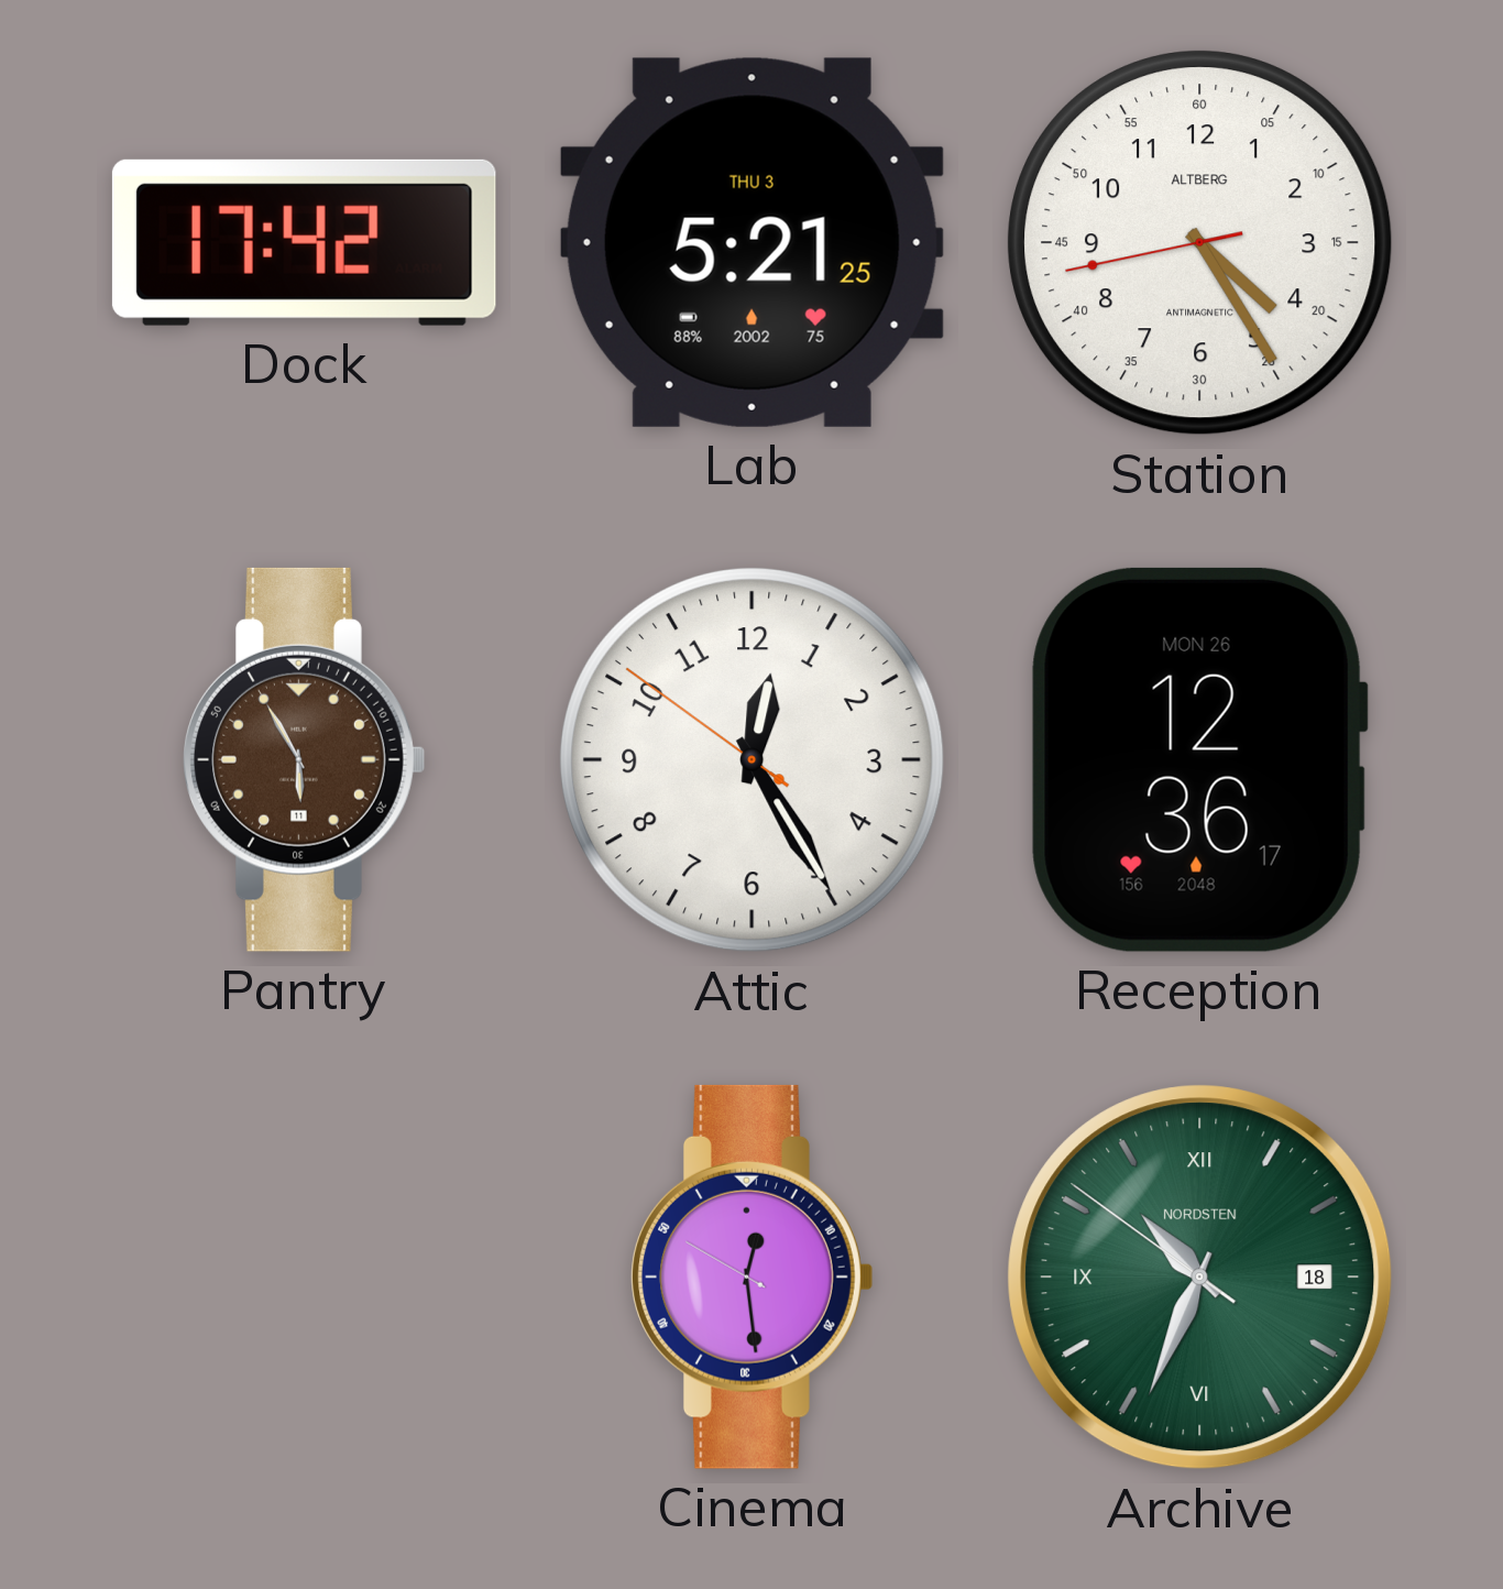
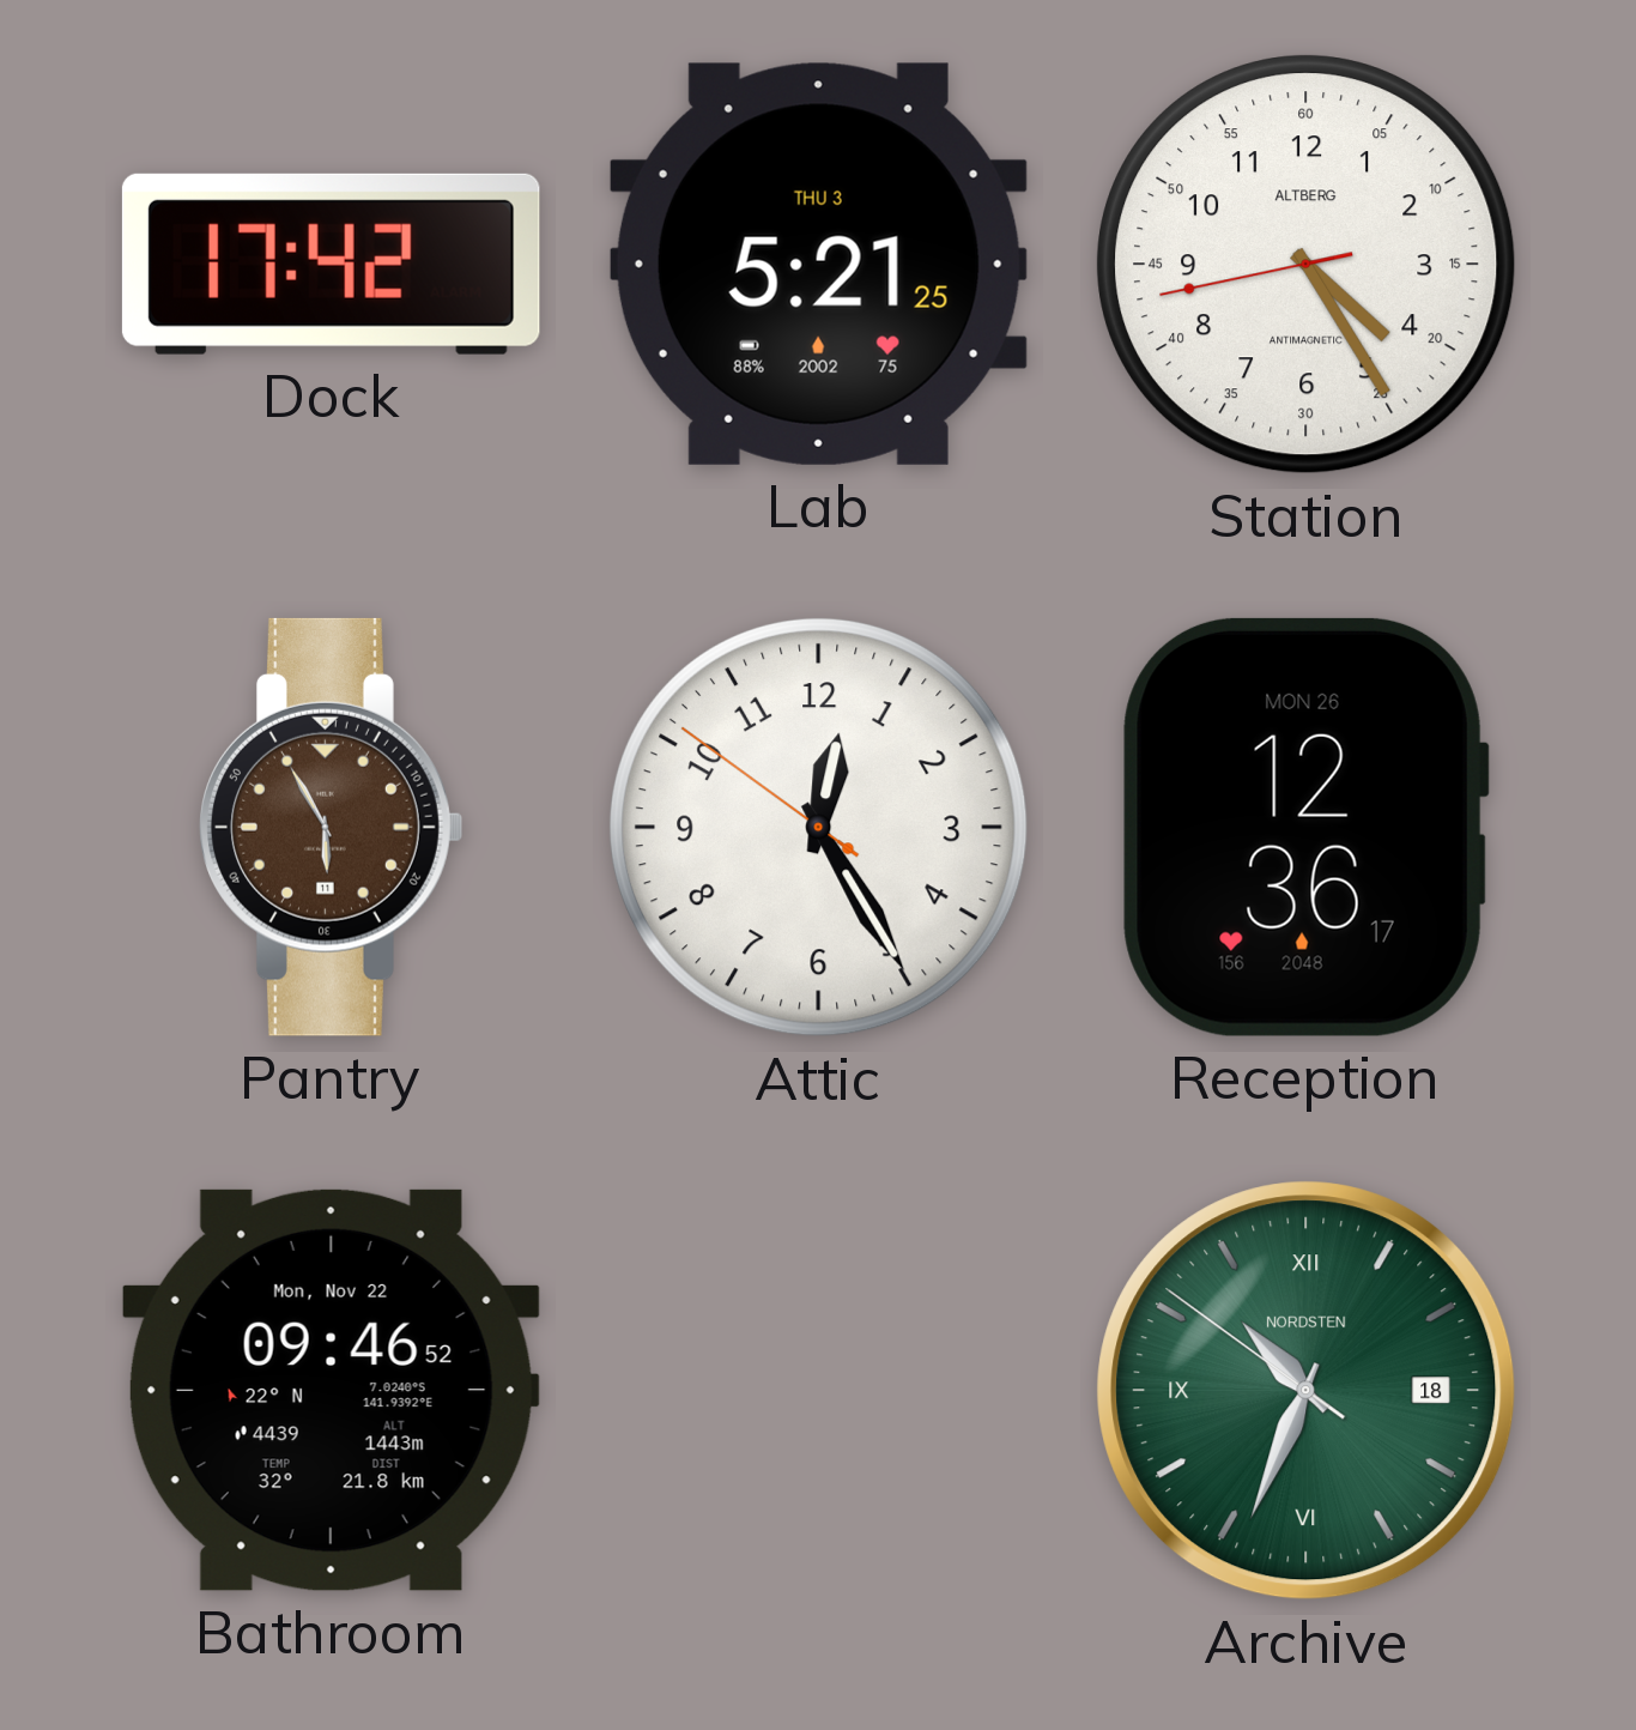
Bathroom: none -> 09:46
Cinema: 12:28 -> none
